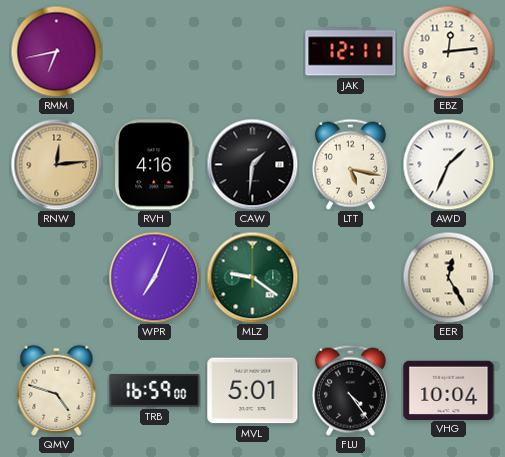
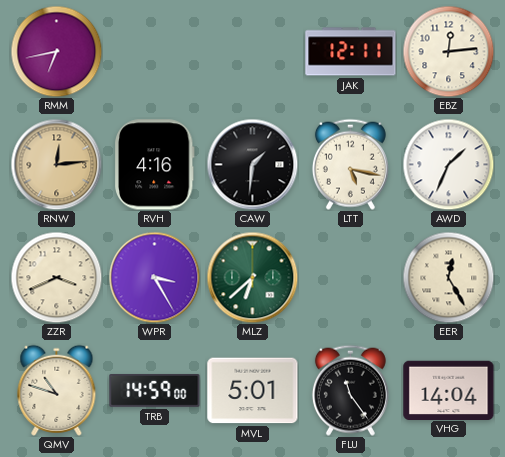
ZZR: none -> 3:41
WPR: 7:04 -> 3:25
MLZ: 9:21 -> 6:38
QMV: 4:48 -> 10:48
TRB: 16:59 -> 14:59
FLU: 4:24 -> 11:24
VHG: 10:04 -> 14:04
